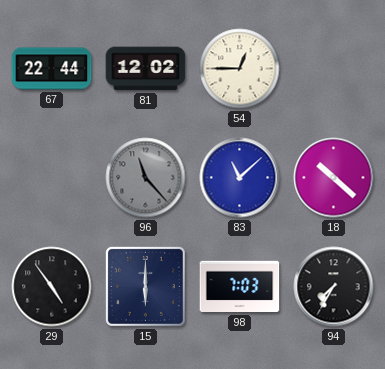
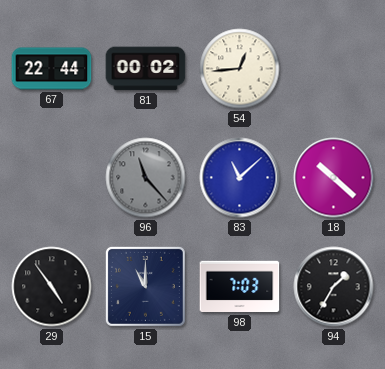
81: 12:02 -> 00:02
54: 12:45 -> 12:44
15: 6:00 -> 11:00
94: 7:35 -> 1:35
